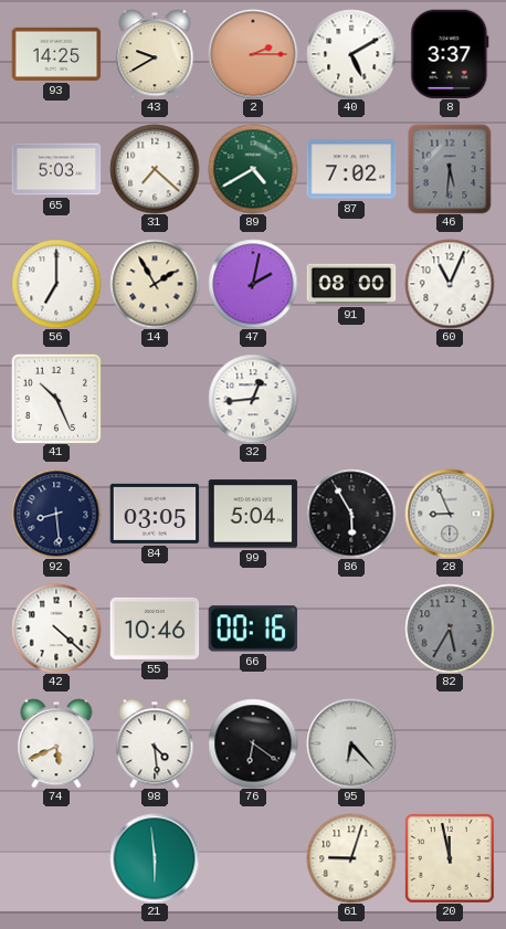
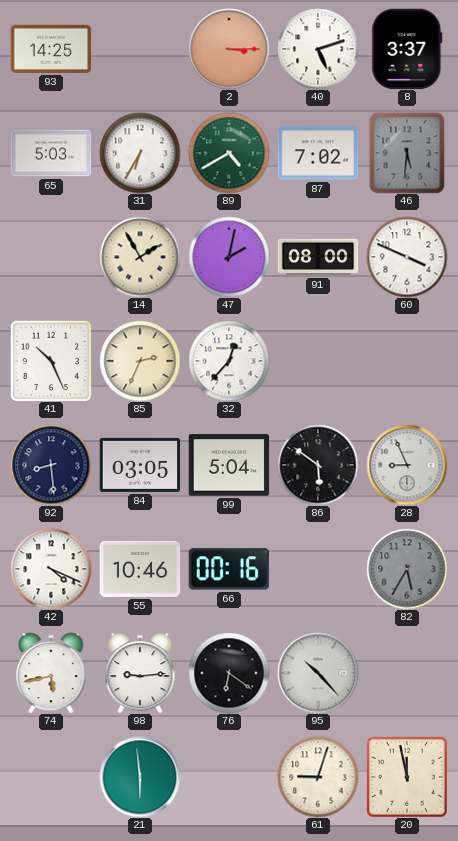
43: 9:40 -> none
2: 2:15 -> 3:15
40: 5:10 -> 5:12
31: 7:22 -> 6:35
56: 7:00 -> none
60: 11:04 -> 3:49
85: none -> 2:34
32: 12:44 -> 12:37
86: 5:55 -> 5:51
42: 4:22 -> 4:19
74: 5:41 -> 5:43
98: 4:29 -> 9:14
95: 6:23 -> 10:23
